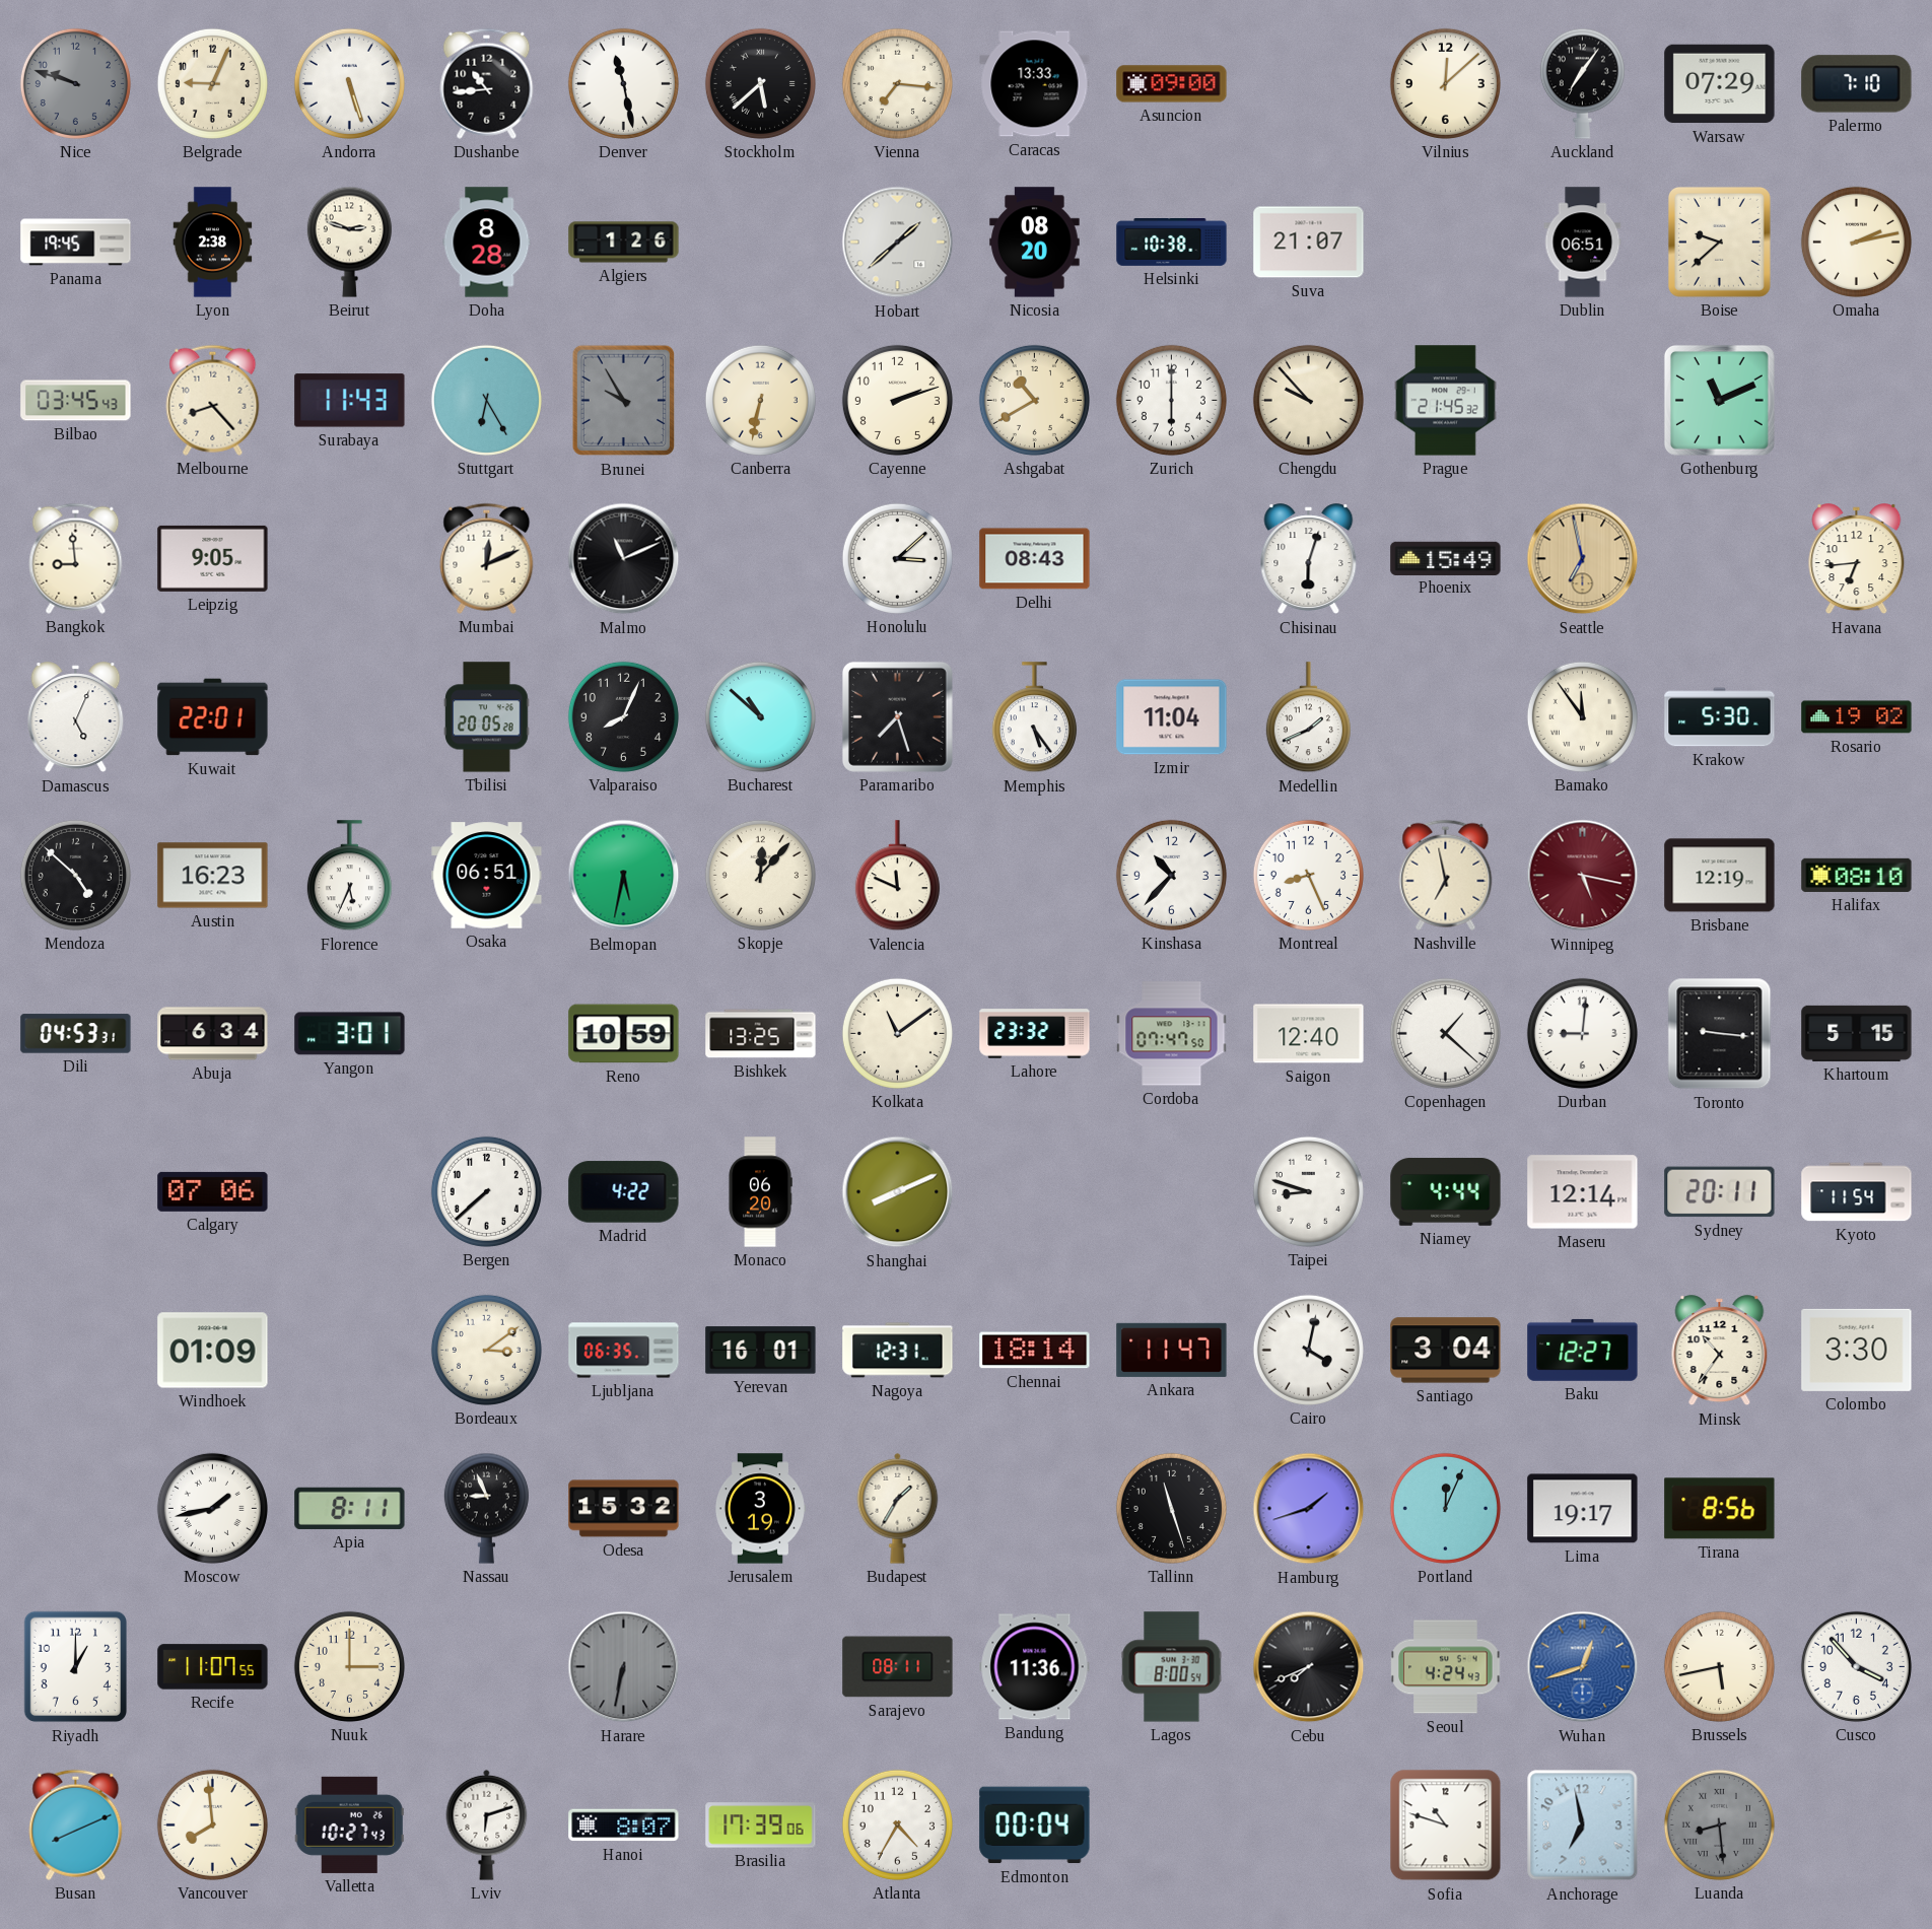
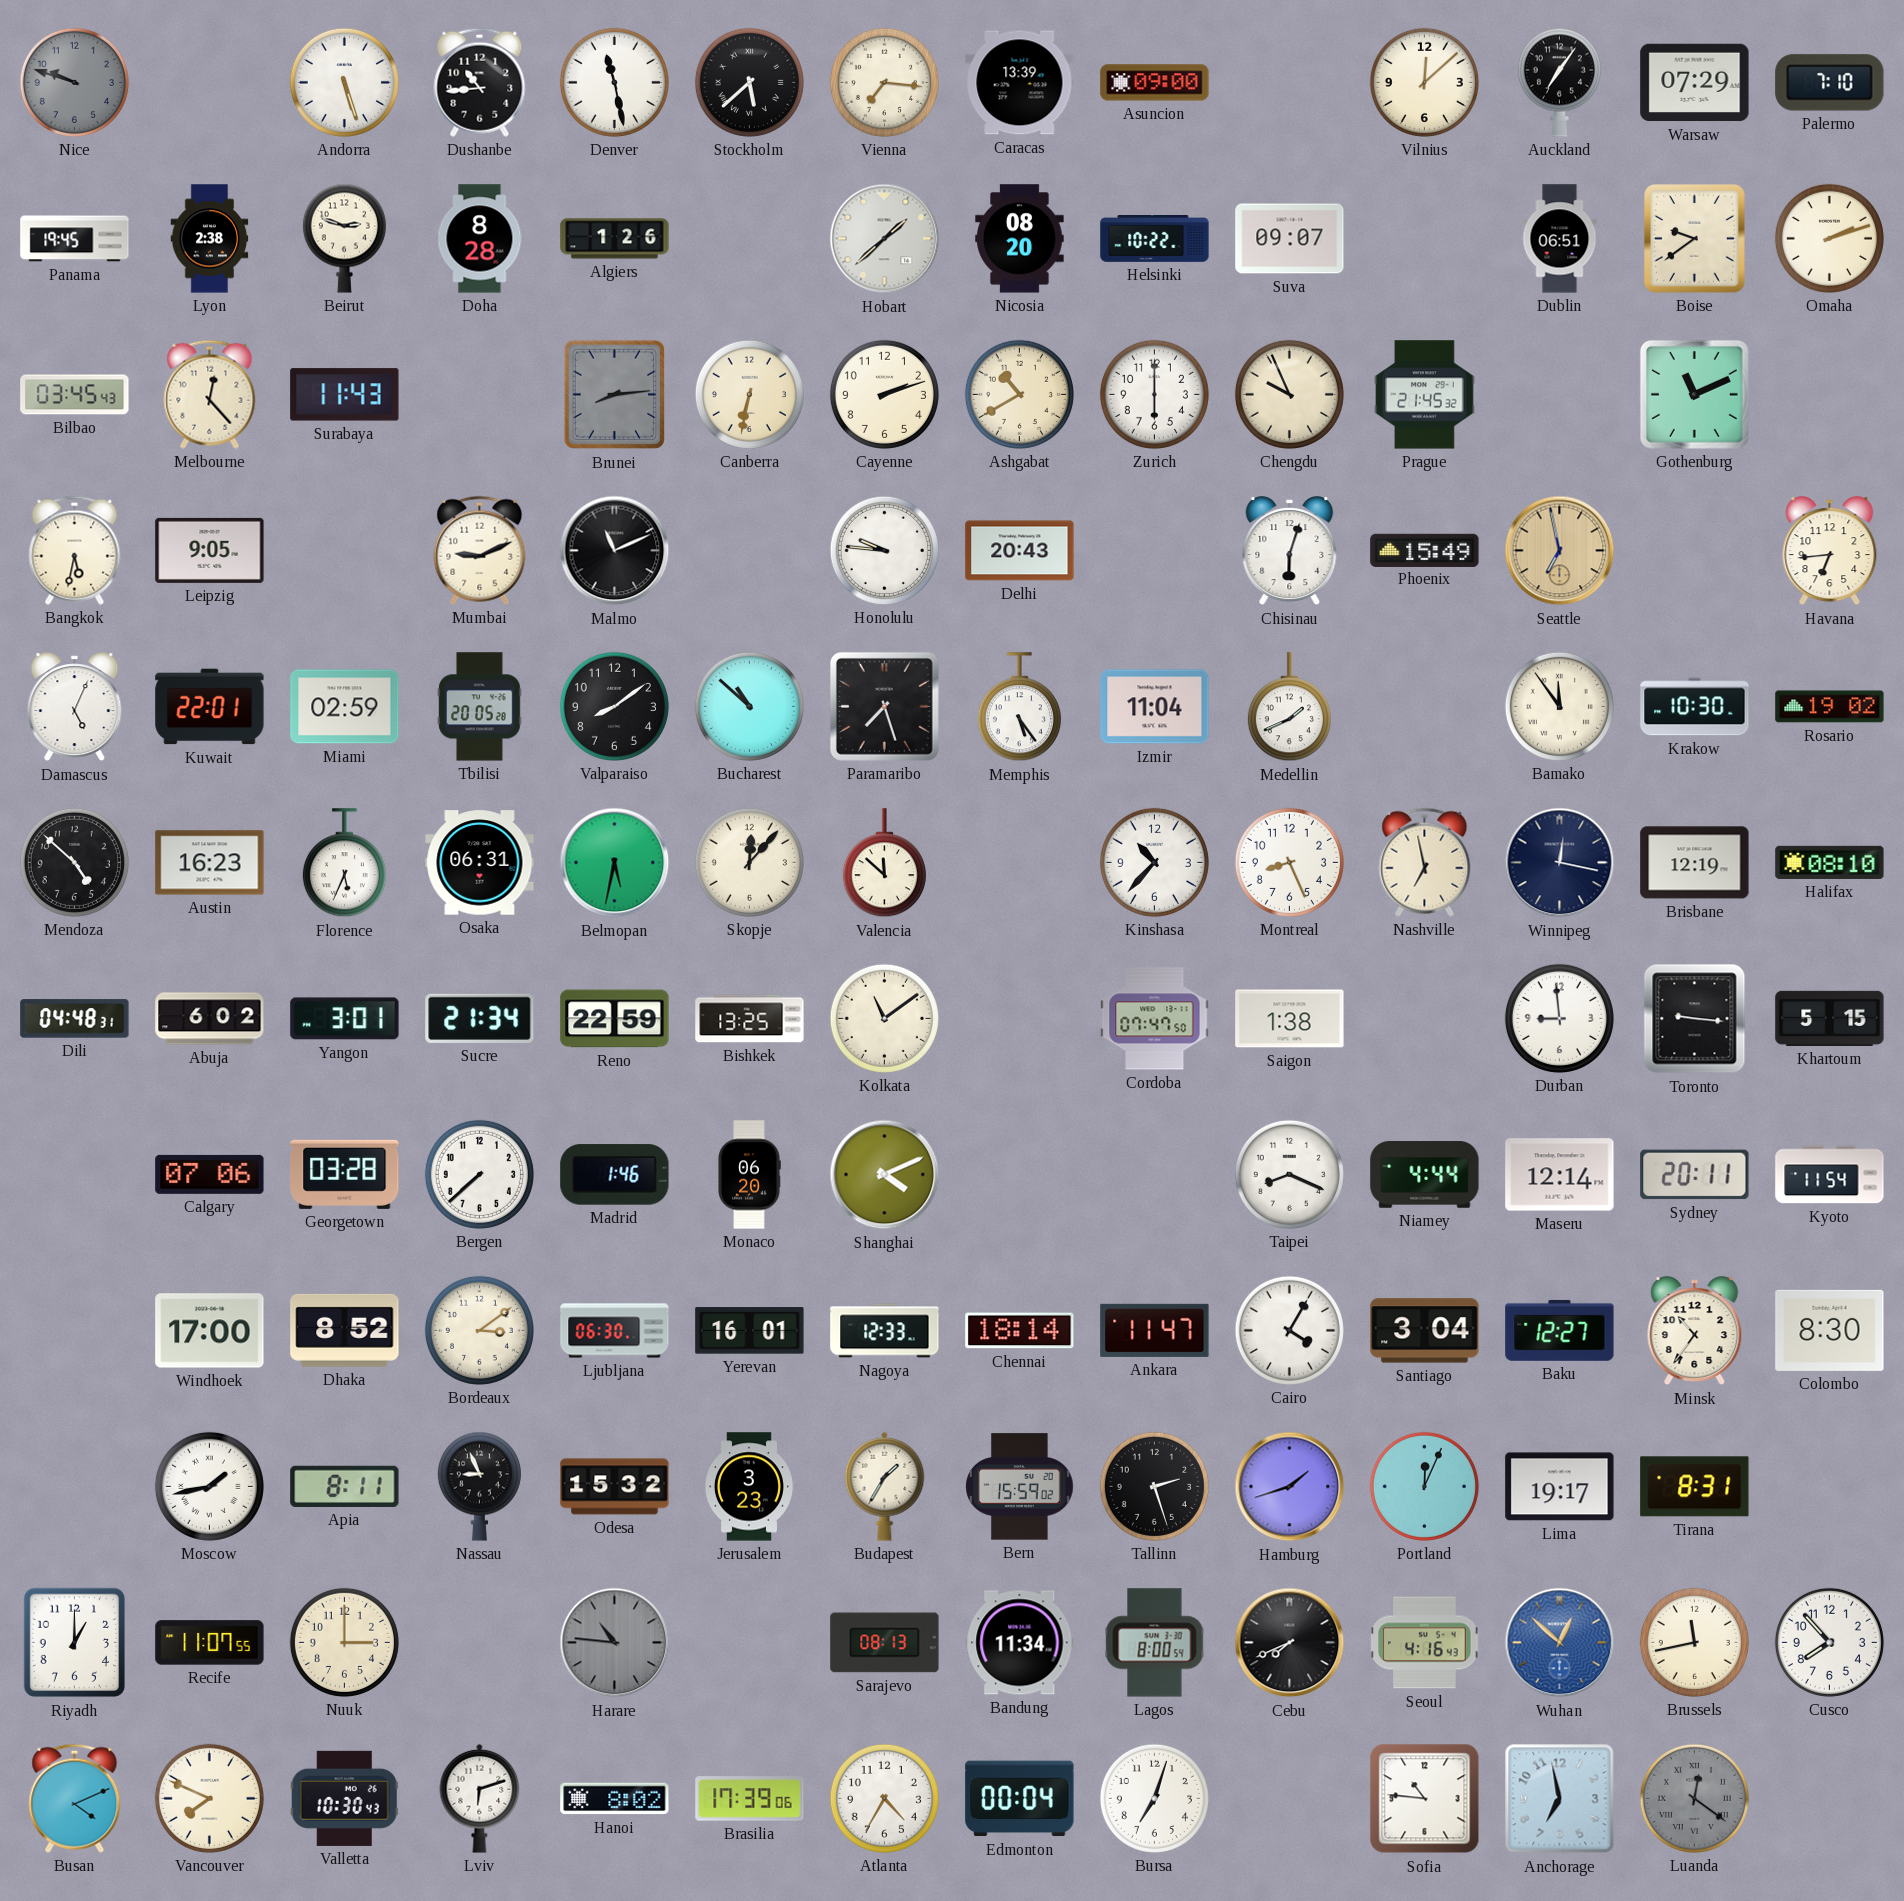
Belgrade: 9:04 -> none
Caracas: 13:33 -> 13:39
Helsinki: 10:38 -> 10:22
Suva: 21:07 -> 09:07
Boise: 9:38 -> 9:39
Omaha: 2:13 -> 2:12
Melbourne: 8:23 -> 12:23
Stuttgart: 6:25 -> none
Brunei: 9:55 -> 8:14
Chengdu: 9:53 -> 9:56
Bangkok: 8:59 -> 5:32
Mumbai: 12:11 -> 9:11
Honolulu: 3:08 -> 9:46
Delhi: 08:43 -> 20:43
Miami: none -> 02:59
Valparaiso: 8:04 -> 8:09
Krakow: 5:30 -> 10:30
Osaka: 06:51 -> 06:31
Valencia: 11:49 -> 11:52
Winnipeg: 5:17 -> 12:17
Winnipeg dial: burgundy -> navy
Dili: 04:53 -> 04:48
Abuja: 6:34 -> 6:02
Sucre: none -> 21:34
Reno: 10:59 -> 22:59
Lahore: 23:32 -> none
Saigon: 12:40 -> 1:38
Copenhagen: 1:22 -> none
Durban: 9:01 -> 8:59
Georgetown: none -> 03:28
Madrid: 4:22 -> 1:46
Shanghai: 8:11 -> 4:11
Taipei: 8:48 -> 8:19
Windhoek: 01:09 -> 17:00
Dhaka: none -> 8:52
Ljubljana: 06:35 -> 06:30
Nagoya: 12:31 -> 12:33
Cairo: 4:02 -> 4:05
Colombo: 3:30 -> 8:30
Jerusalem: 3:19 -> 3:23
Bern: none -> 15:59
Tallinn: 11:27 -> 2:27
Tirana: 8:56 -> 8:31
Harare: 6:32 -> 10:46
Sarajevo: 08:11 -> 08:13
Bandung: 11:36 -> 11:34
Seoul: 4:24 -> 4:16
Wuhan: 12:42 -> 12:52
Brussels: 5:43 -> 11:43
Cusco: 3:53 -> 7:53
Busan: 8:11 -> 4:11
Vancouver: 7:59 -> 7:49
Valletta: 10:27 -> 10:30
Hanoi: 8:07 -> 8:02
Bursa: none -> 7:03
Sofia: 10:48 -> 10:46
Luanda: 8:29 -> 12:21
